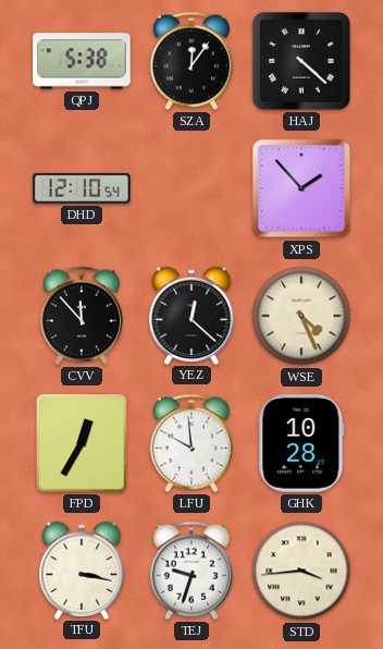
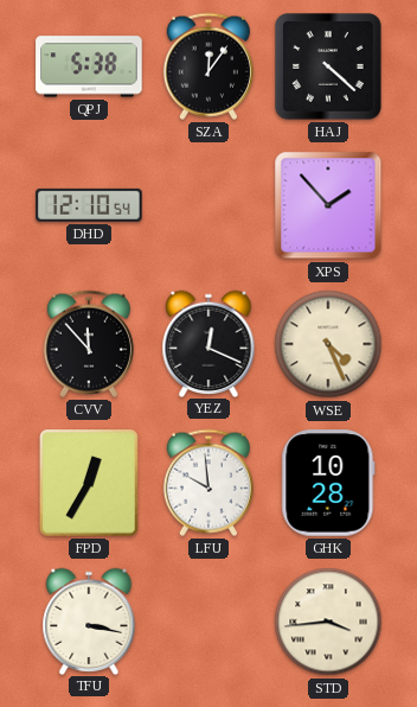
YEZ: 12:22 -> 12:19
TEJ: 9:33 -> none
